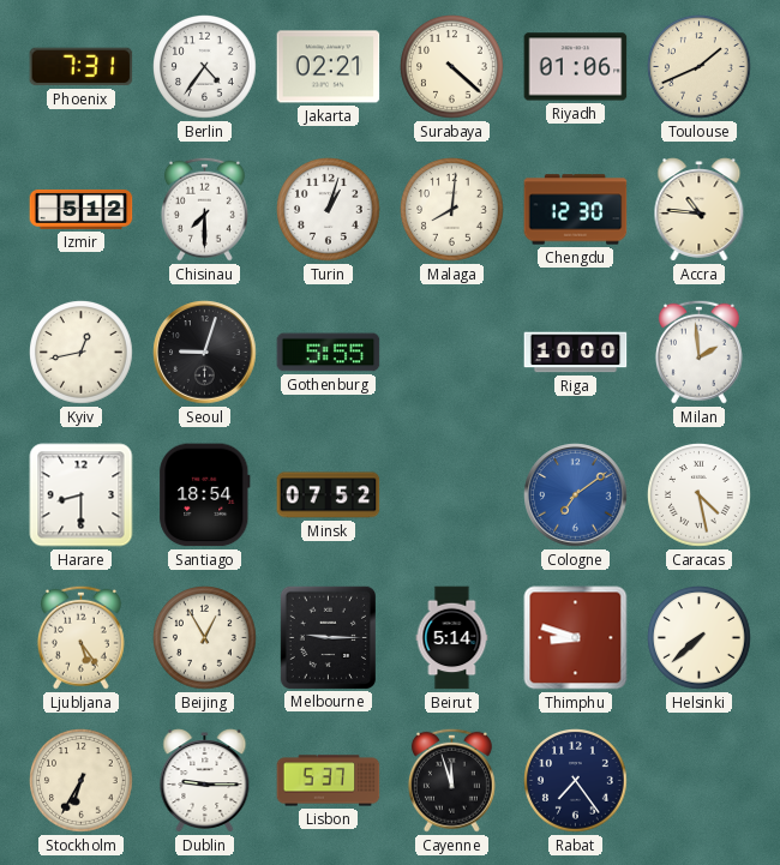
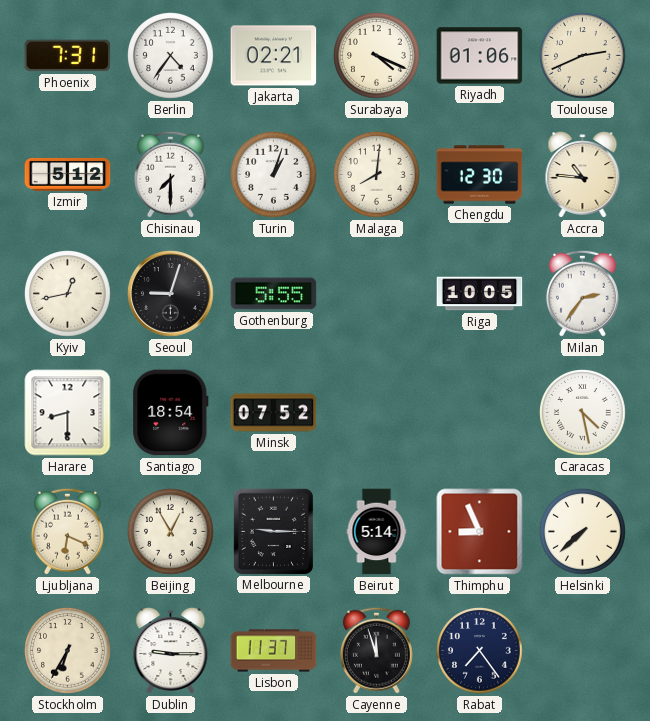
Surabaya: 4:22 -> 4:19
Toulouse: 1:41 -> 2:41
Riga: 10:00 -> 10:05
Milan: 1:59 -> 2:36
Cologne: 7:09 -> none
Ljubljana: 5:24 -> 6:19
Thimphu: 8:48 -> 8:56
Lisbon: 5:37 -> 11:37
